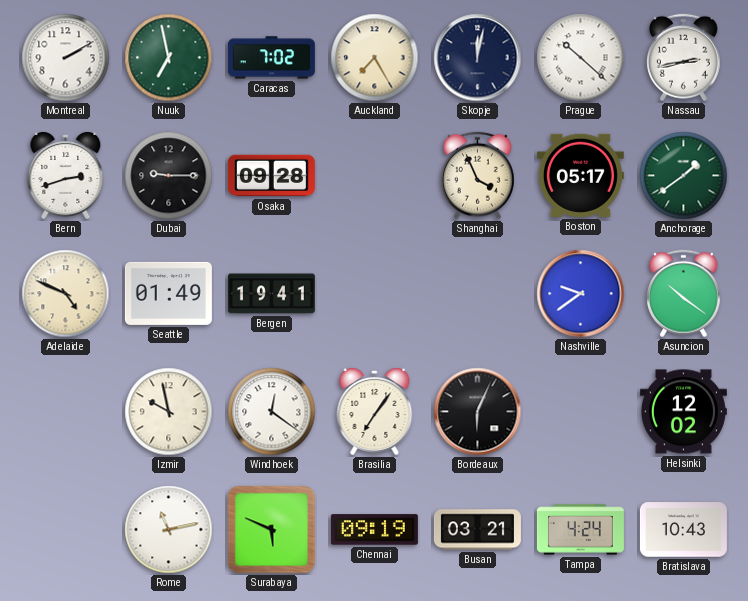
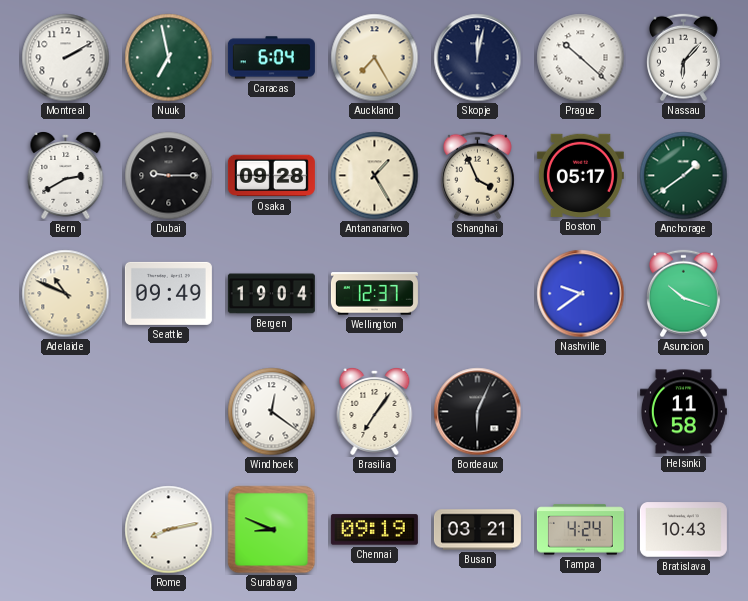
Caracas: 7:02 -> 6:04
Nassau: 2:43 -> 6:07
Bern: 2:42 -> 2:40
Antananarivo: none -> 1:25
Adelaide: 4:49 -> 10:49
Seattle: 01:49 -> 09:49
Bergen: 19:41 -> 19:04
Wellington: none -> 12:37
Asuncion: 10:21 -> 10:18
Izmir: 9:58 -> none
Helsinki: 12:02 -> 11:58
Rome: 11:13 -> 8:13
Surabaya: 5:49 -> 8:49
